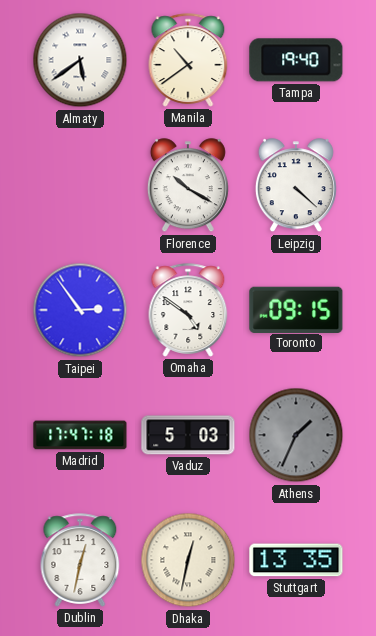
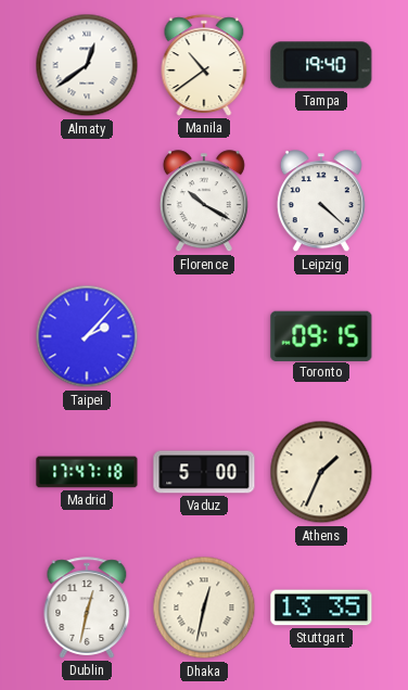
Almaty: 5:39 -> 12:39
Taipei: 2:54 -> 2:07
Omaha: 4:51 -> none
Vaduz: 5:03 -> 5:00
Athens dial: grey -> cream
